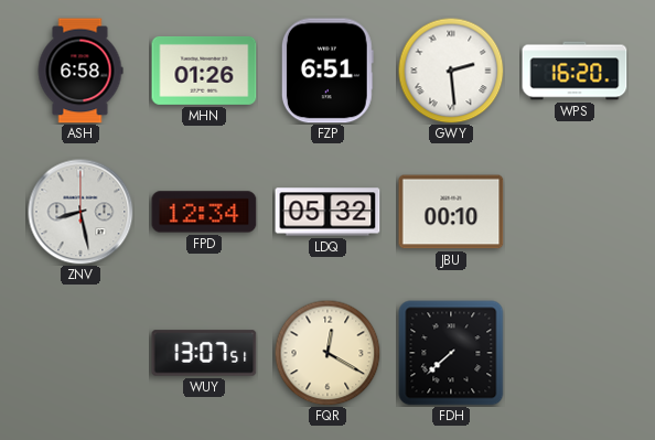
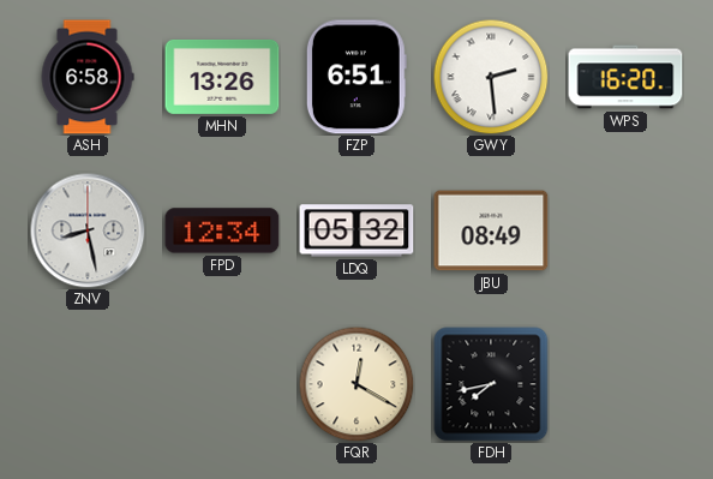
MHN: 01:26 -> 13:26
JBU: 00:10 -> 08:49
WUY: 13:07 -> none
FDH: 7:38 -> 7:43
